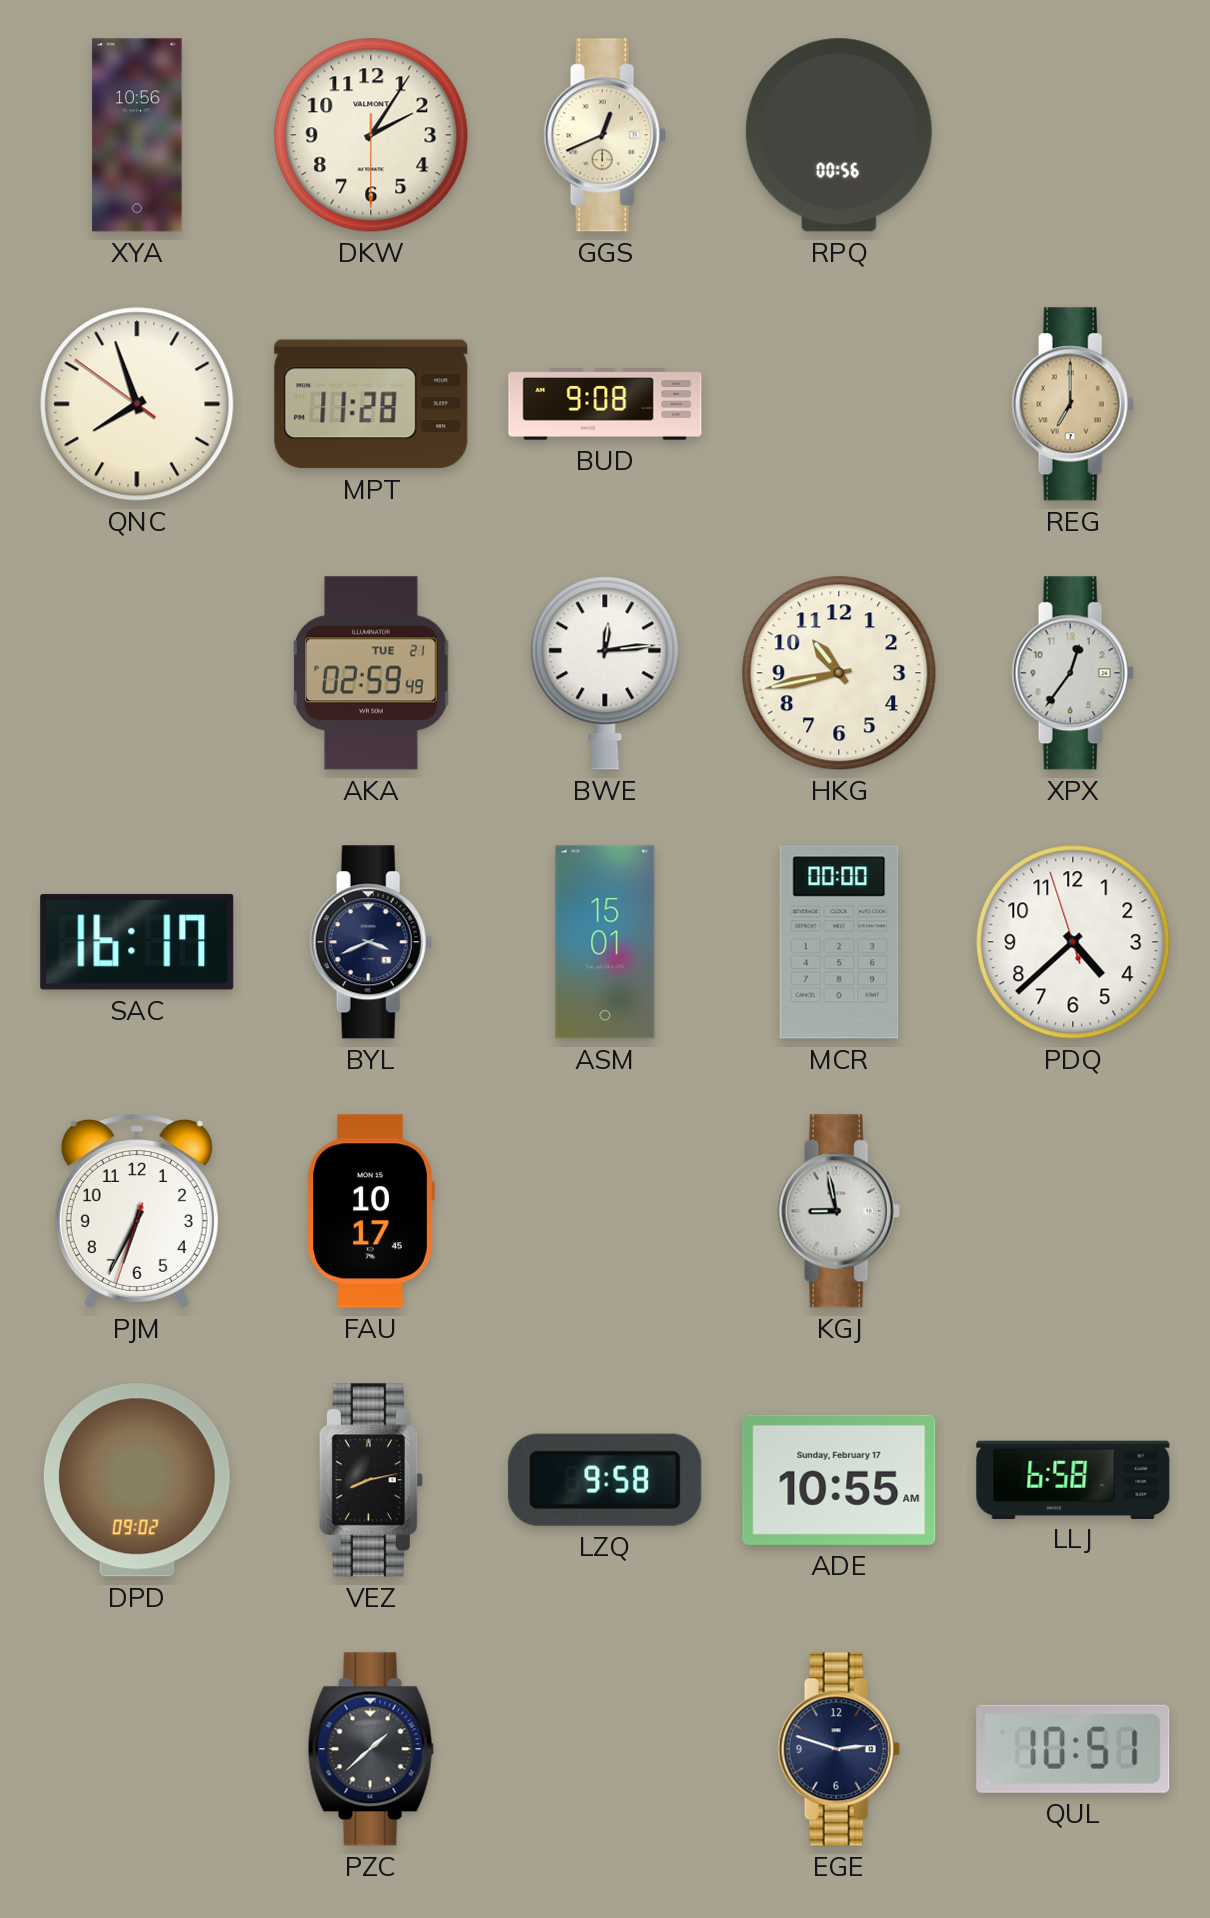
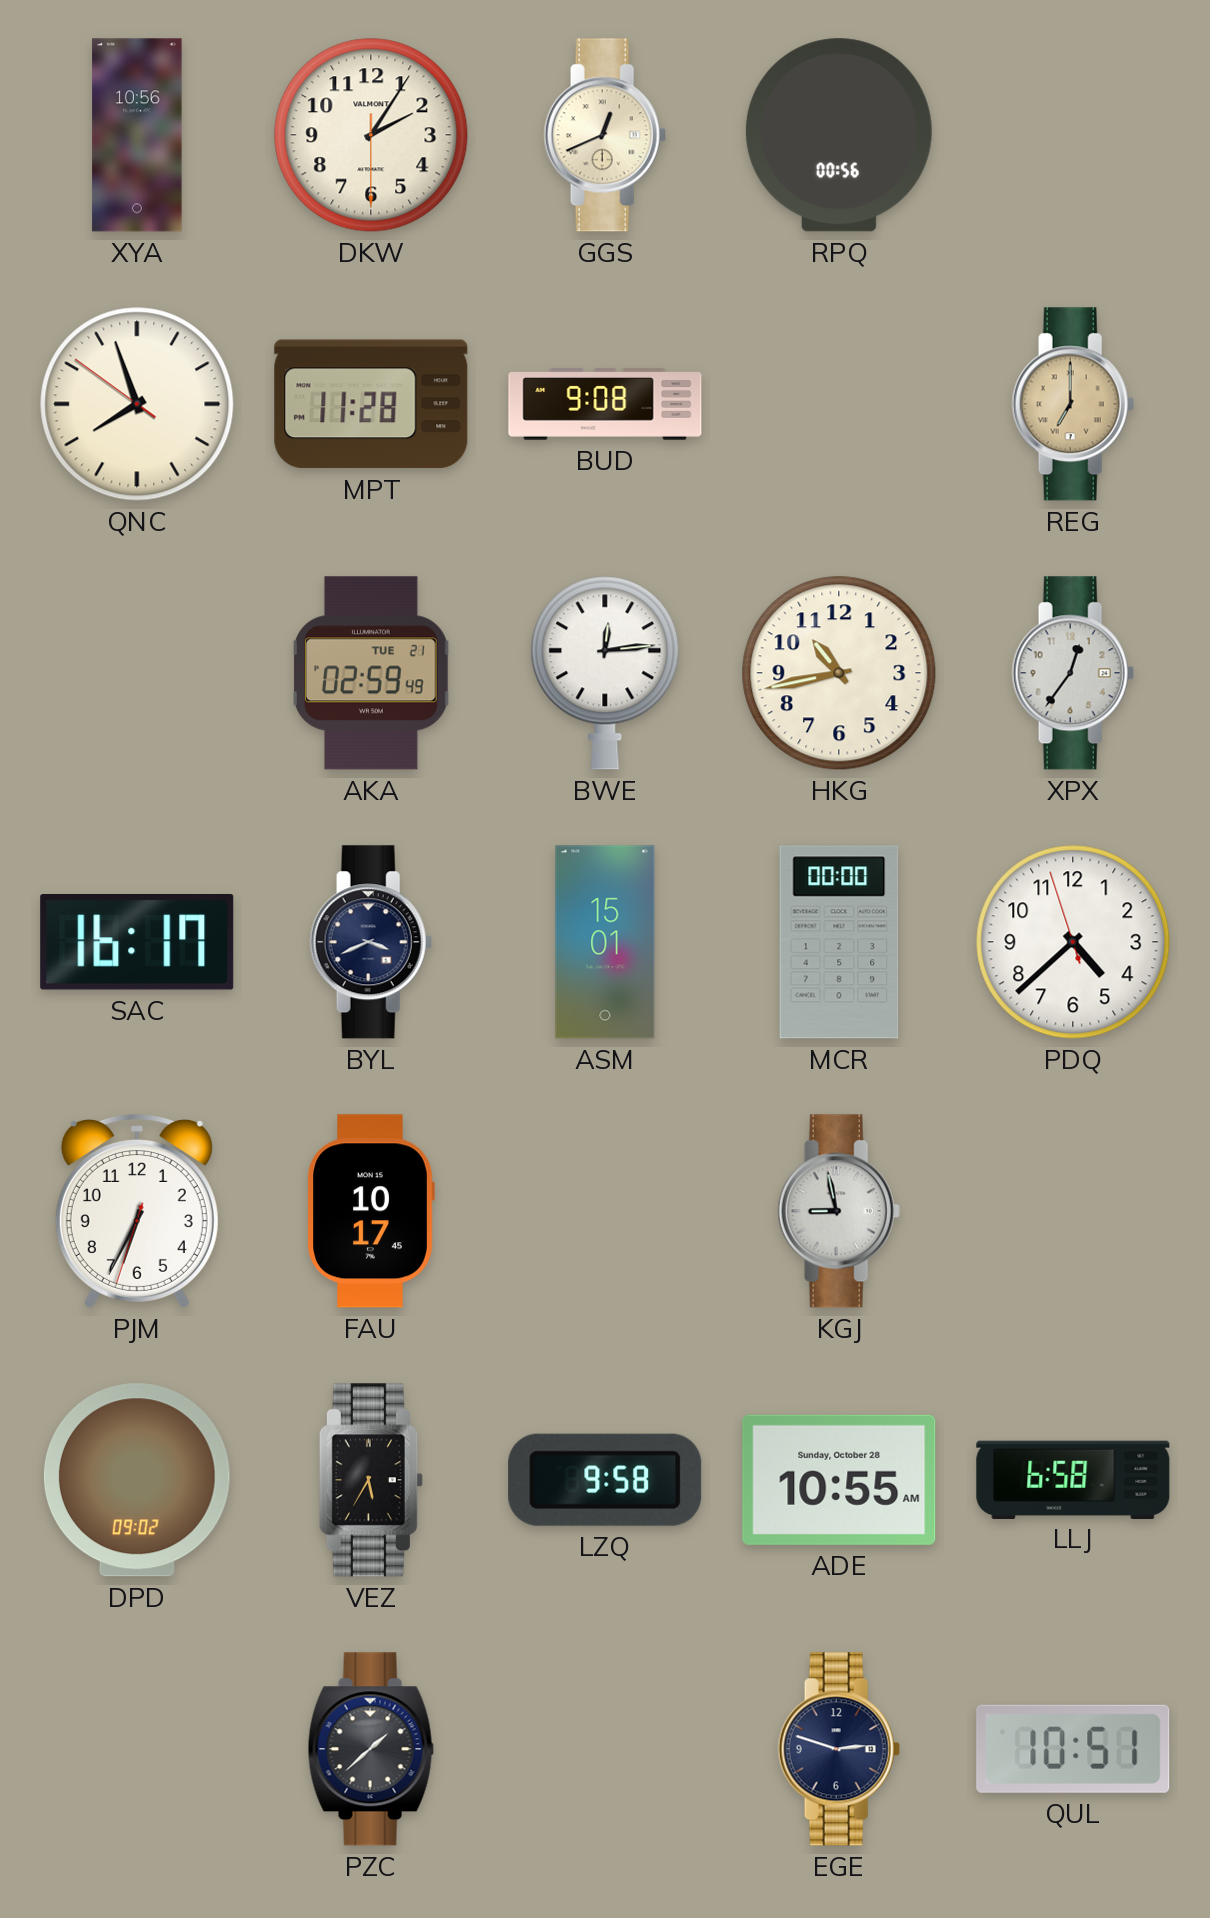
VEZ: 8:13 -> 5:35
ADE date: Sunday, February 17 -> Sunday, October 28
